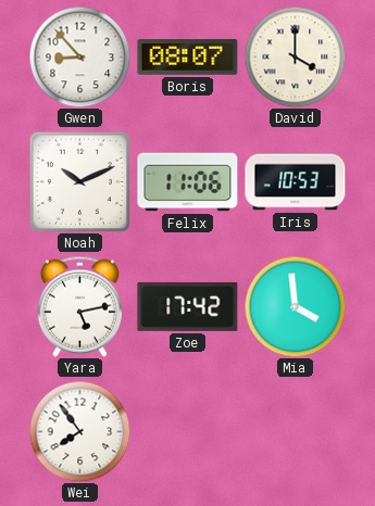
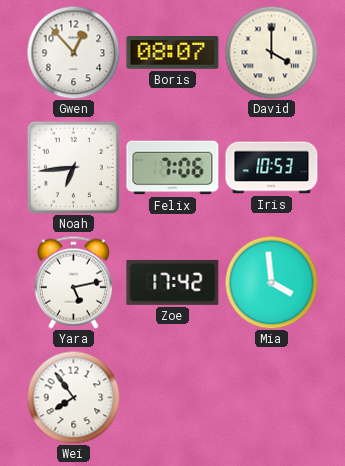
Gwen: 8:53 -> 12:53
Noah: 10:11 -> 6:44
Felix: 11:06 -> 7:06
